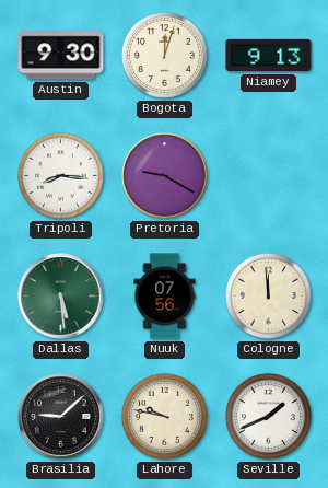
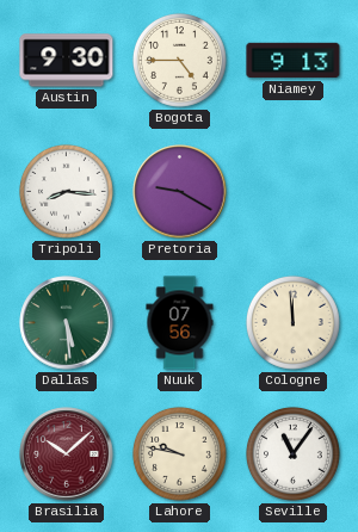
Bogota: 12:03 -> 4:45
Brasilia: 9:08 -> 10:08
Brasilia dial: black -> burgundy
Seville: 1:41 -> 11:06
